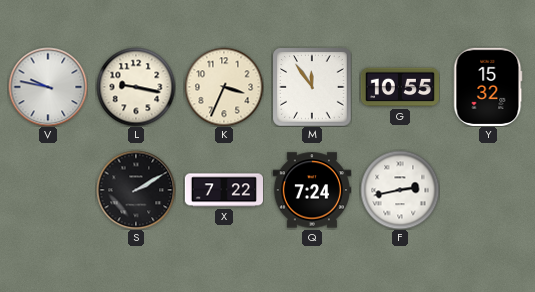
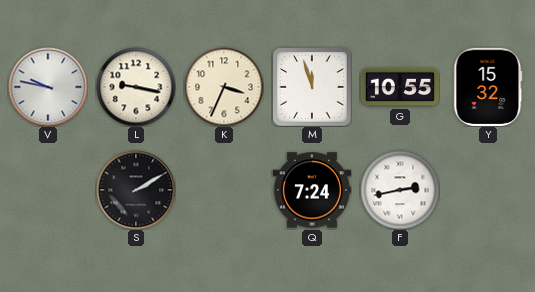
M: 11:54 -> 11:57
X: 7:22 -> none
